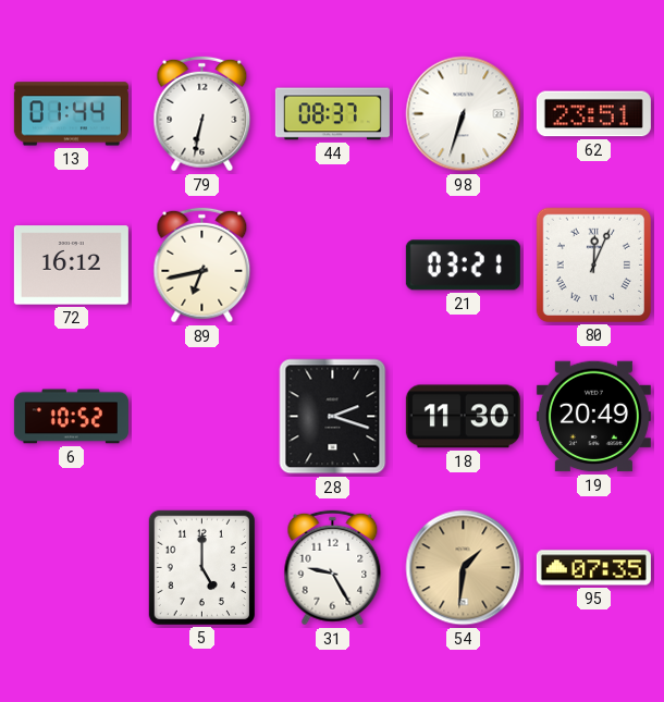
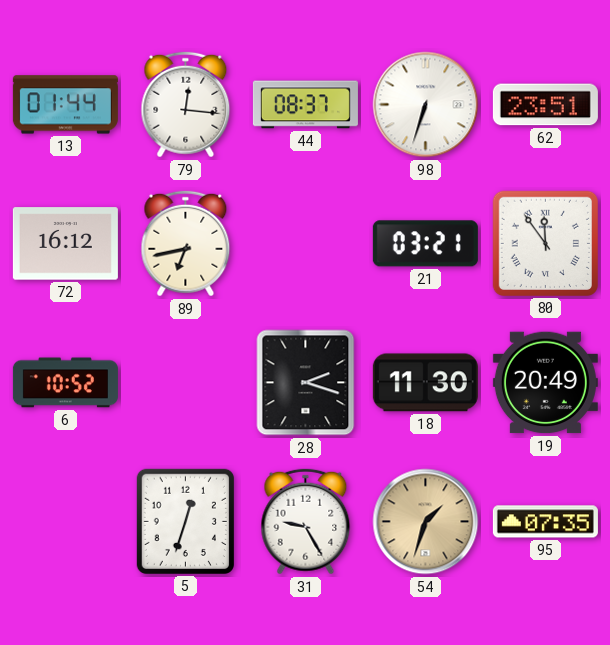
79: 6:32 -> 12:16
80: 12:04 -> 11:54
5: 5:00 -> 12:33
54: 1:31 -> 1:33
